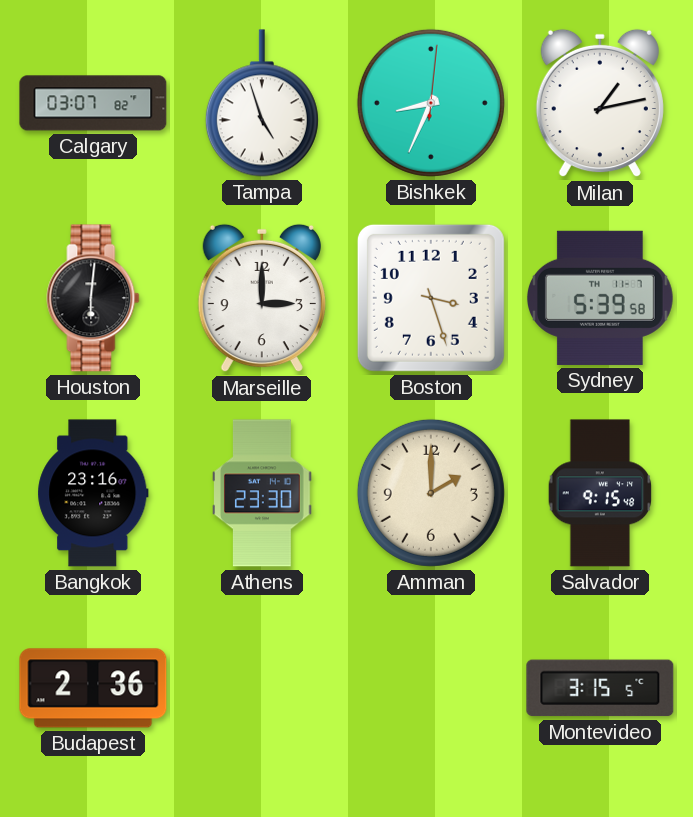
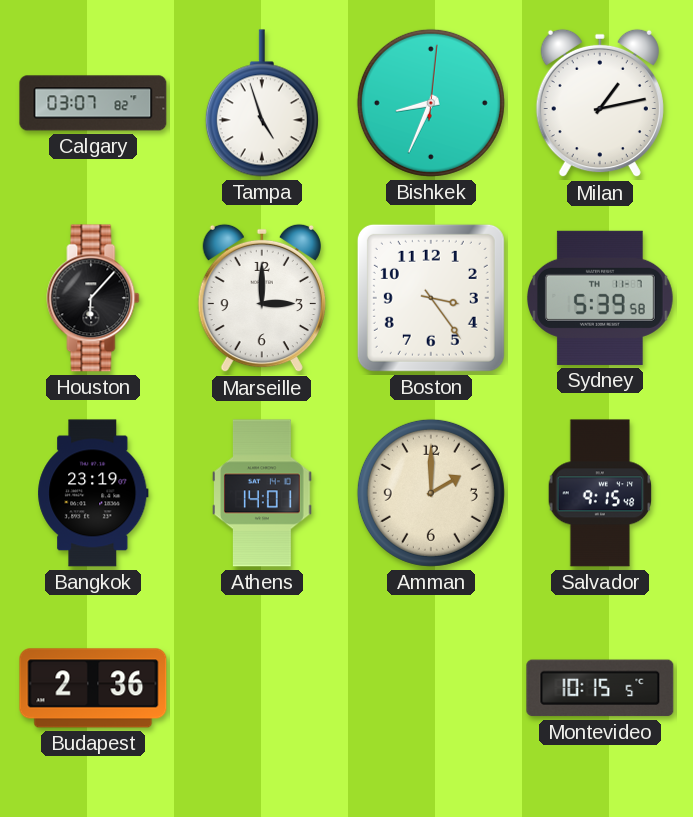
Houston: 6:01 -> 6:07
Boston: 3:27 -> 3:24
Bangkok: 23:16 -> 23:19
Athens: 23:30 -> 14:01
Montevideo: 3:15 -> 10:15
